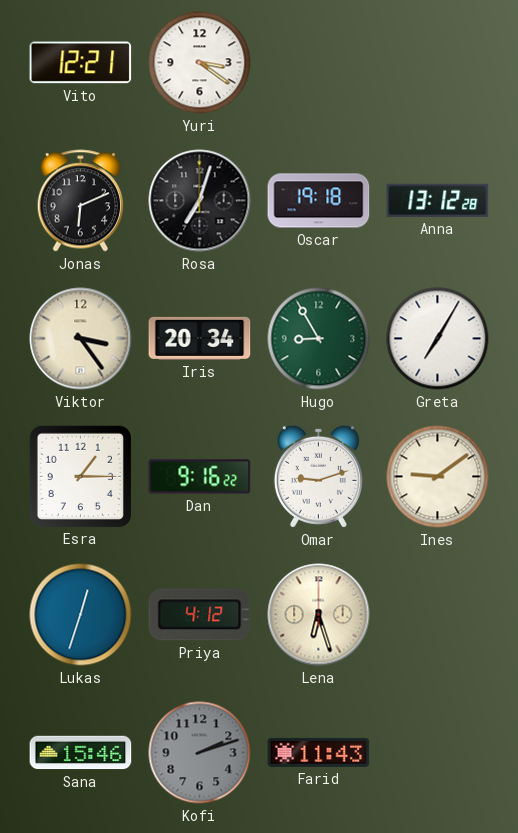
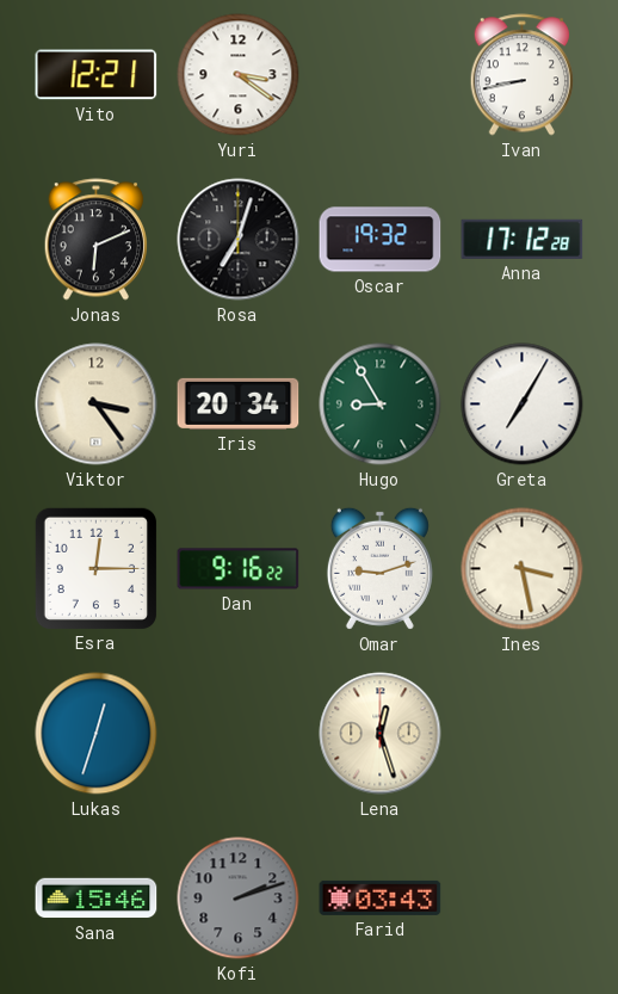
Ivan: none -> 8:43
Oscar: 19:18 -> 19:32
Anna: 13:12 -> 17:12
Esra: 1:15 -> 12:15
Ines: 9:09 -> 3:28
Priya: 4:12 -> none
Lena: 6:27 -> 12:27
Farid: 11:43 -> 03:43
